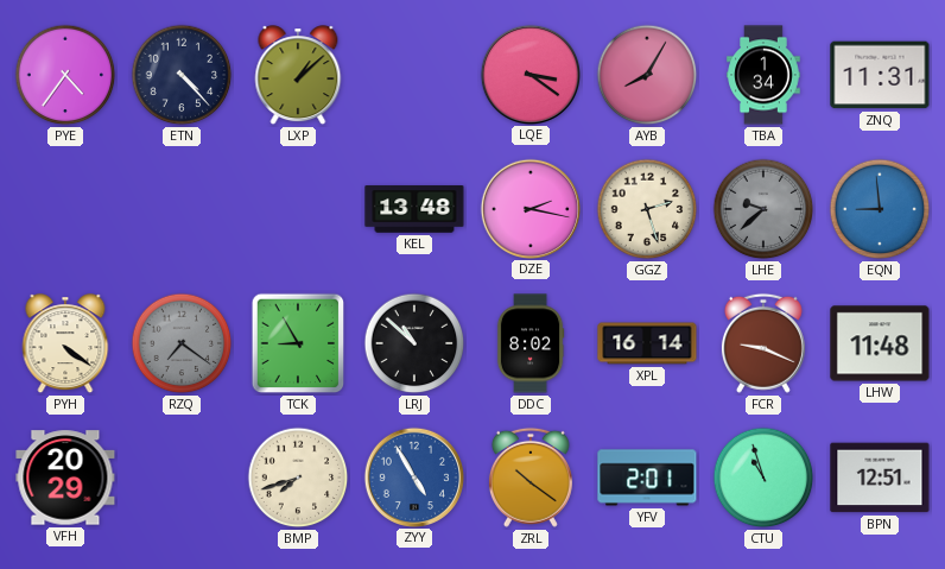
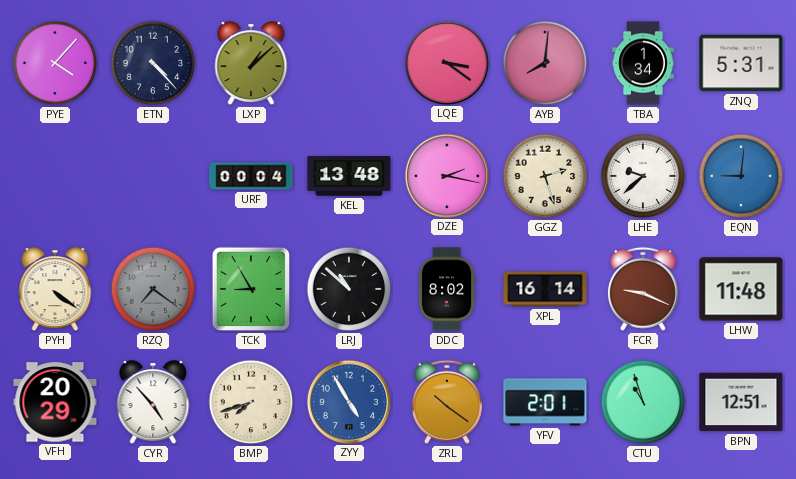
PYE: 4:36 -> 4:07
AYB: 8:05 -> 8:01
ZNQ: 11:31 -> 5:31
URF: none -> 00:04
LHE dial: grey -> white
EQN: 8:59 -> 9:01
CYR: none -> 4:53
